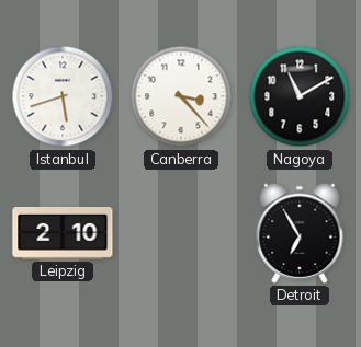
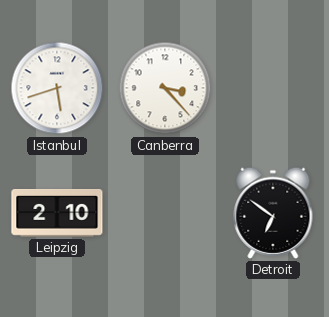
Nagoya: 11:10 -> none
Detroit: 6:55 -> 6:51
